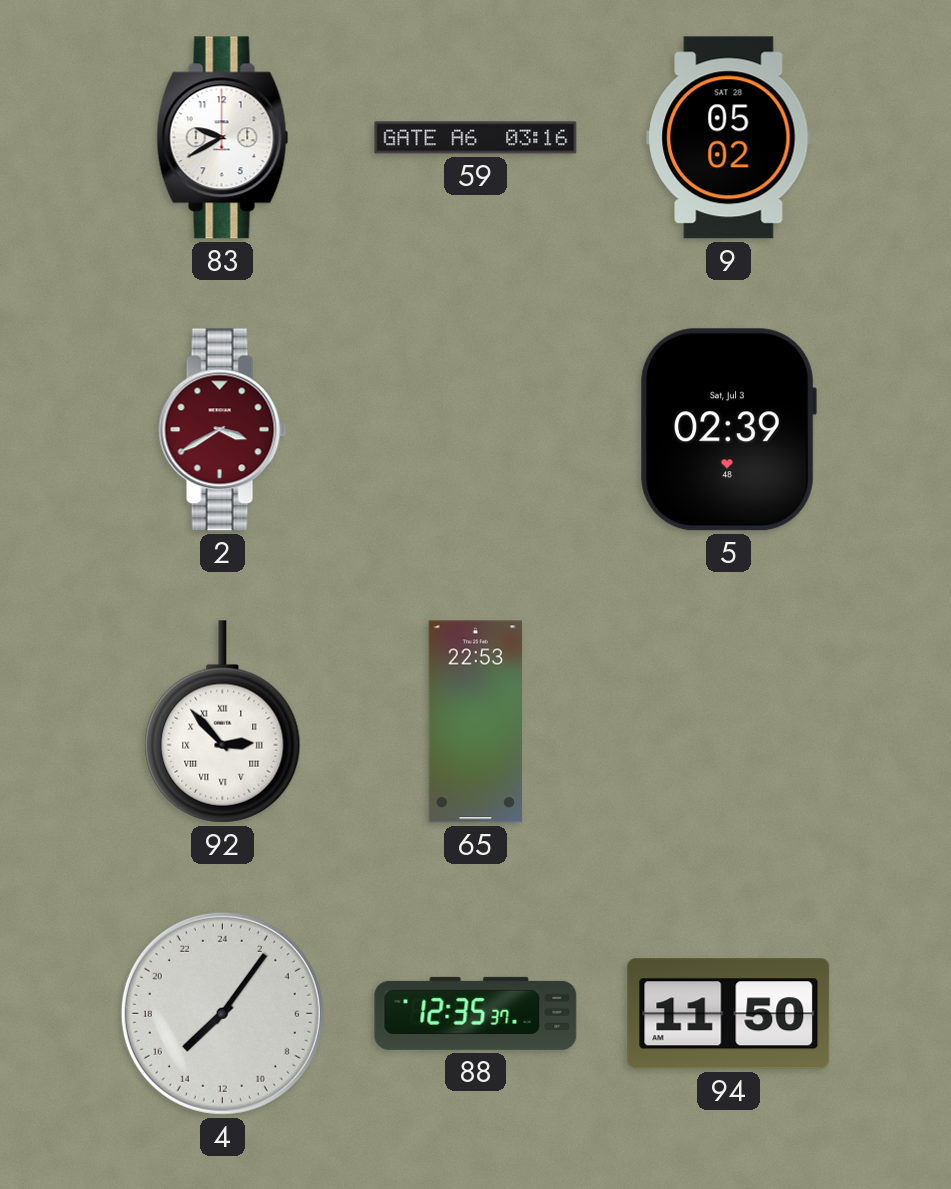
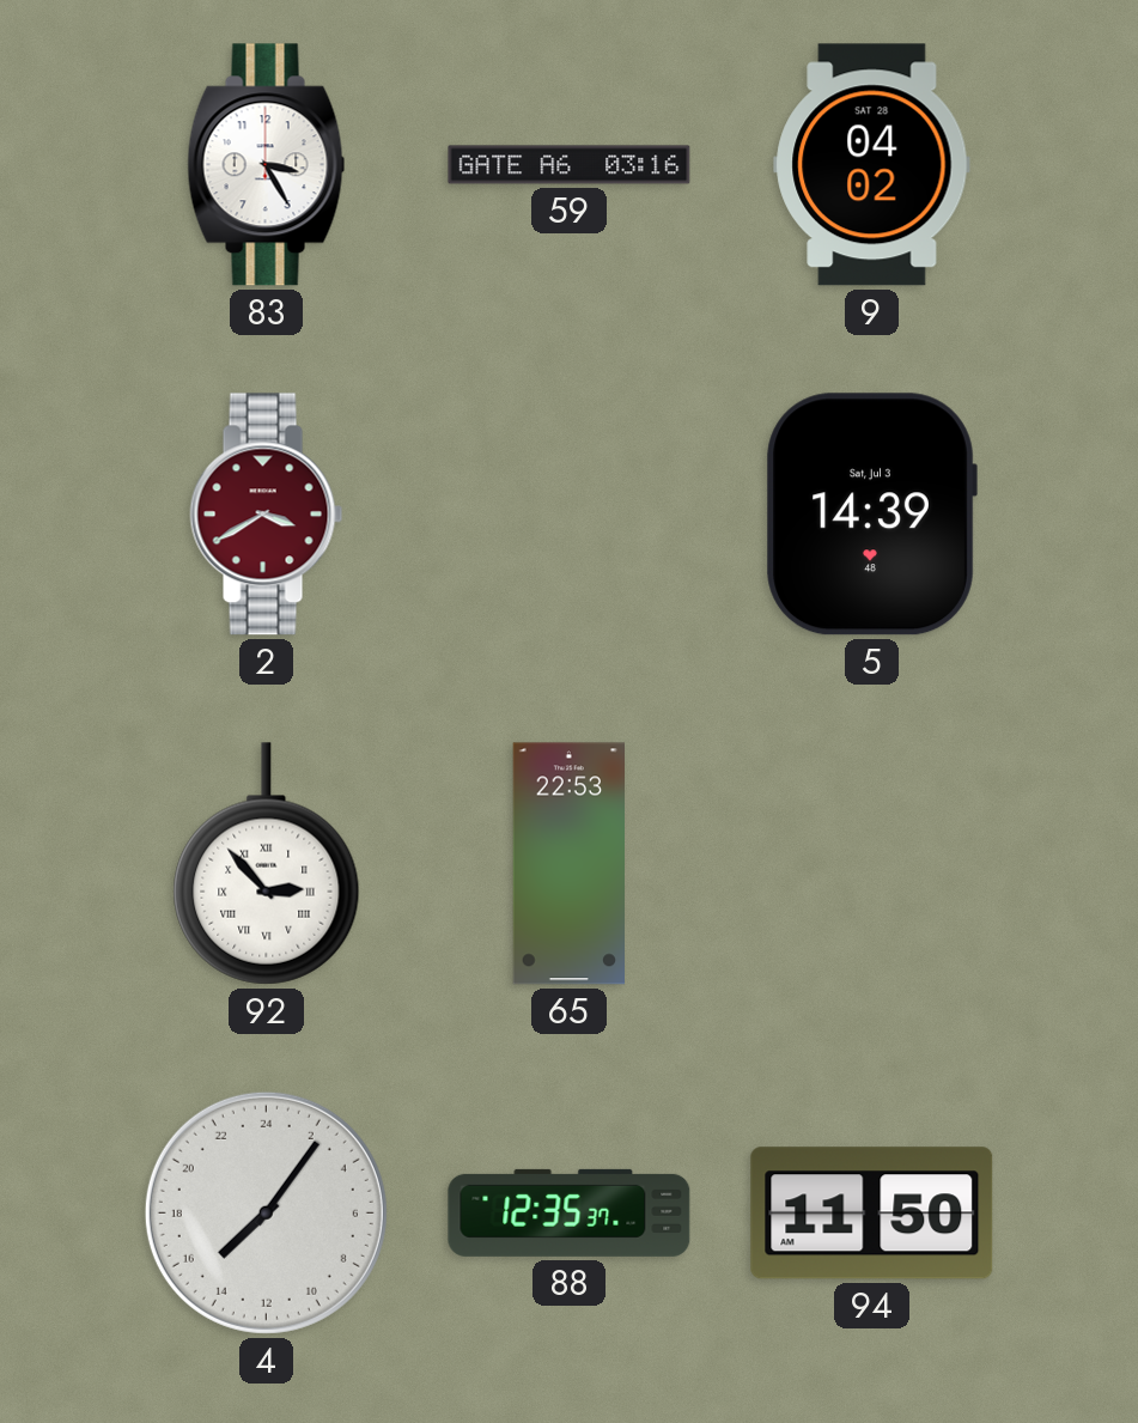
83: 9:40 -> 3:25
9: 05:02 -> 04:02
5: 02:39 -> 14:39
